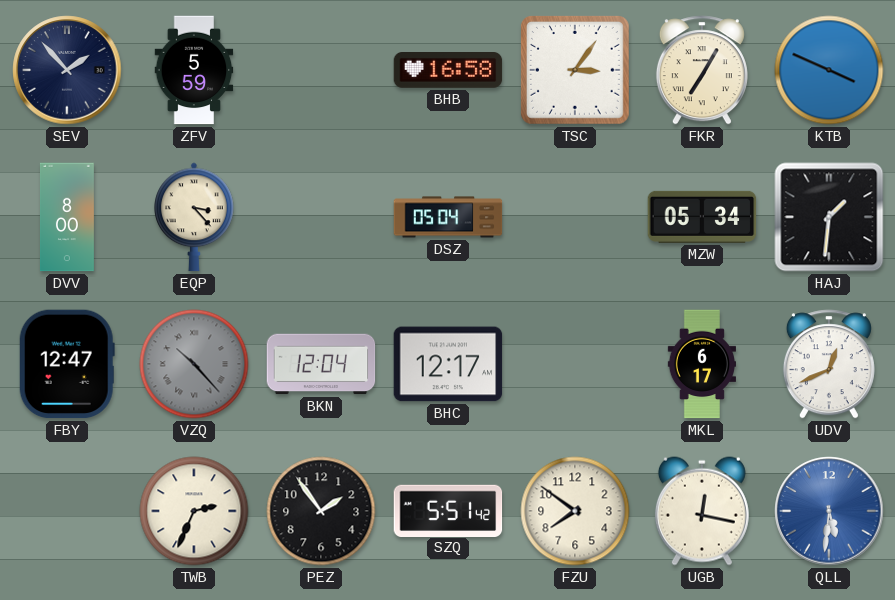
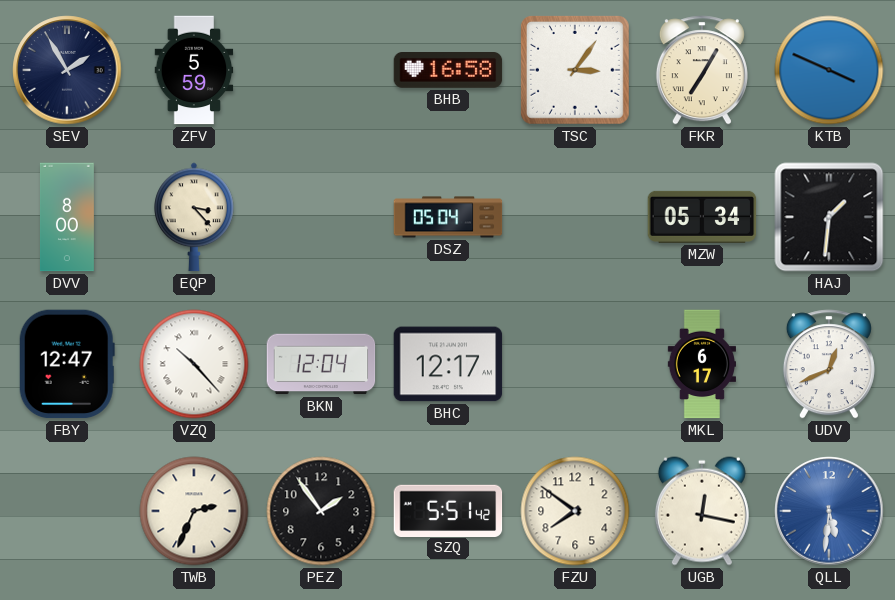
SEV: 1:53 -> 1:55
VZQ dial: grey -> white
